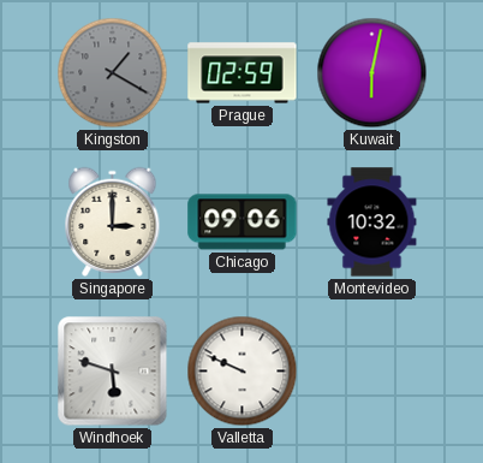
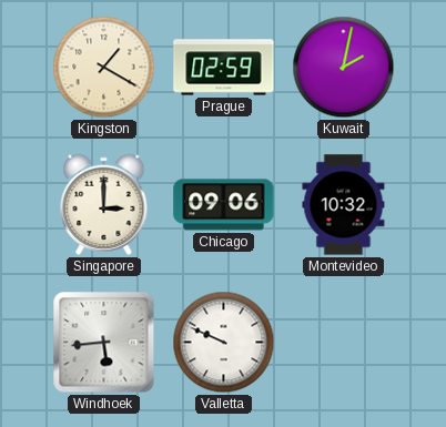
Kingston dial: grey -> cream
Kuwait: 6:02 -> 2:02
Windhoek: 5:48 -> 5:44
